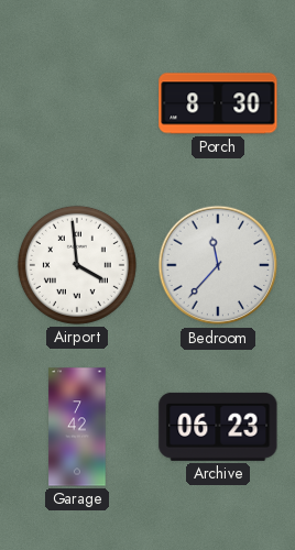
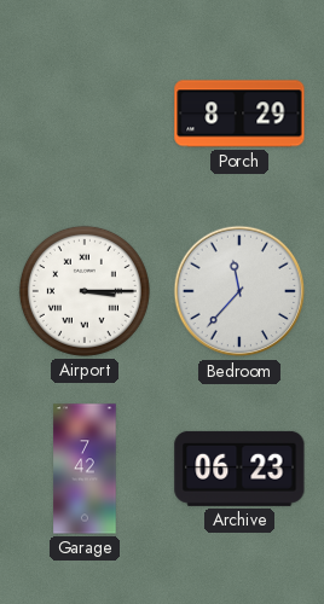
Porch: 8:30 -> 8:29
Airport: 3:59 -> 3:15
